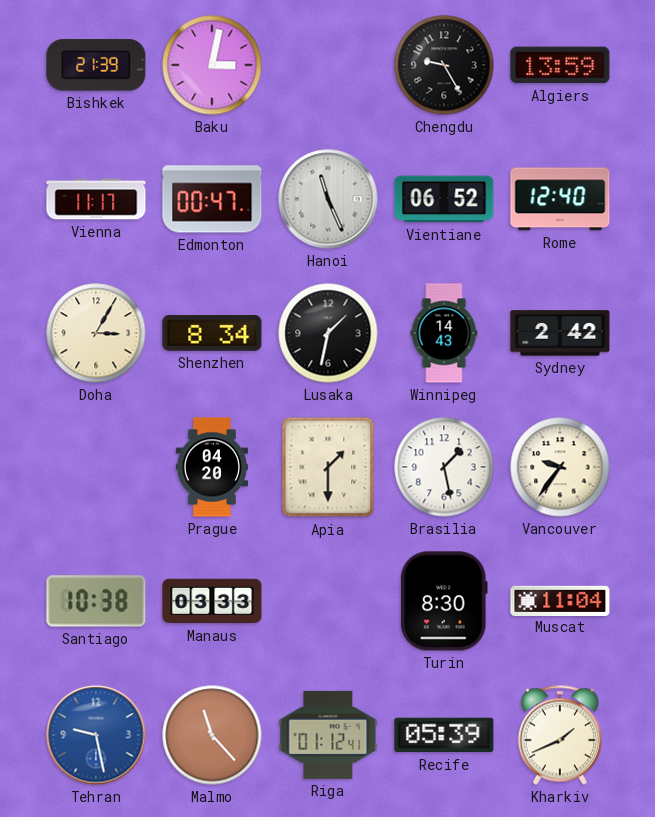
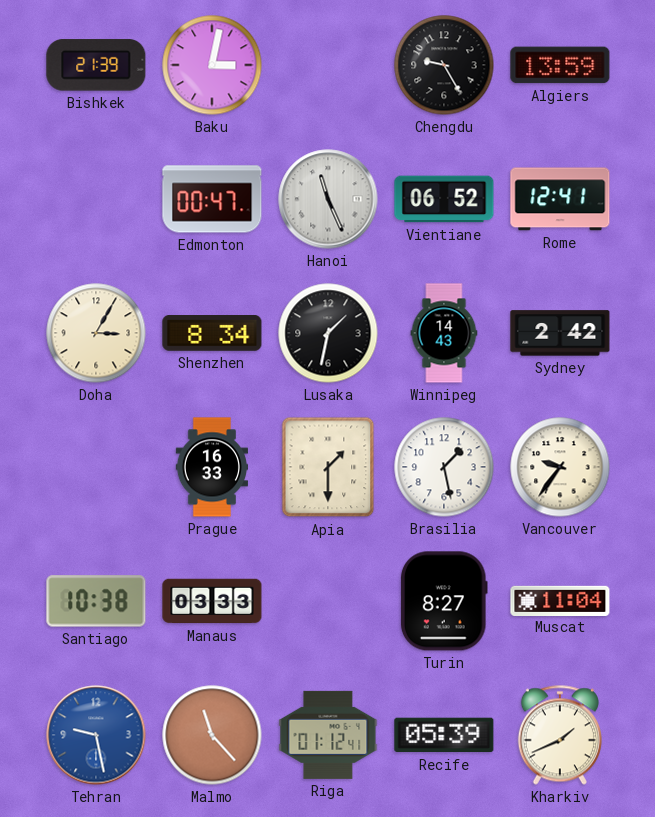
Vienna: 11:17 -> none
Rome: 12:40 -> 12:41
Prague: 04:20 -> 16:33
Turin: 8:30 -> 8:27
